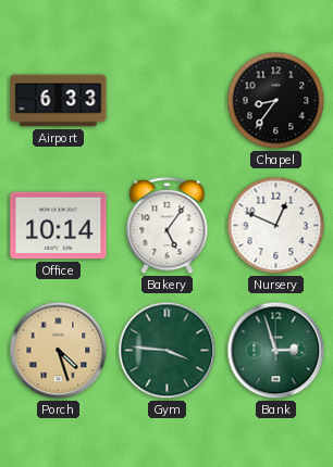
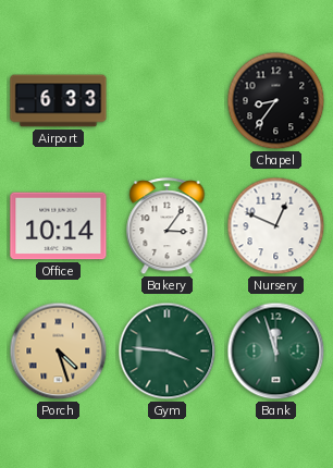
Bakery: 5:06 -> 3:06
Bank: 2:57 -> 11:57
